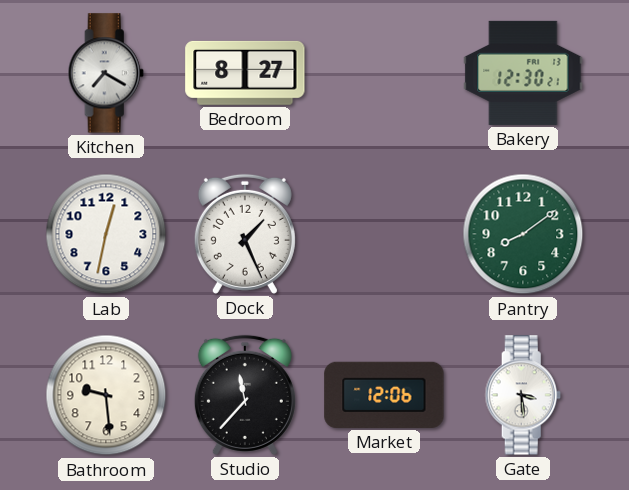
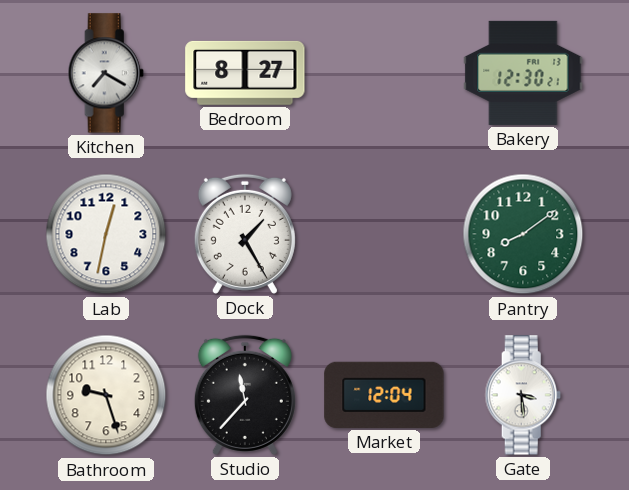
Dock: 1:26 -> 1:25
Bathroom: 9:29 -> 9:27
Market: 12:06 -> 12:04
